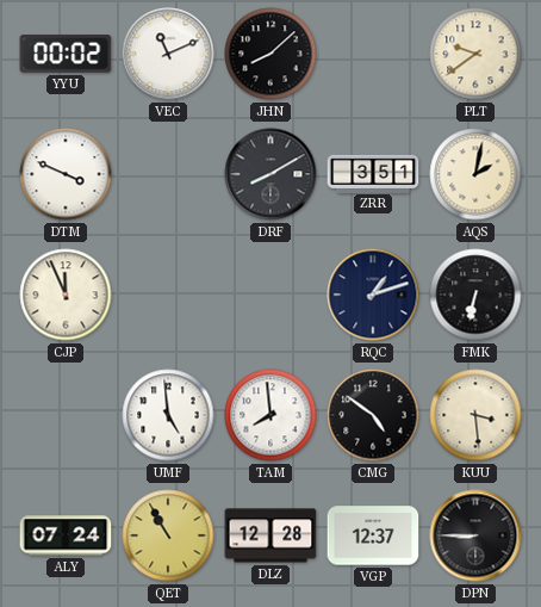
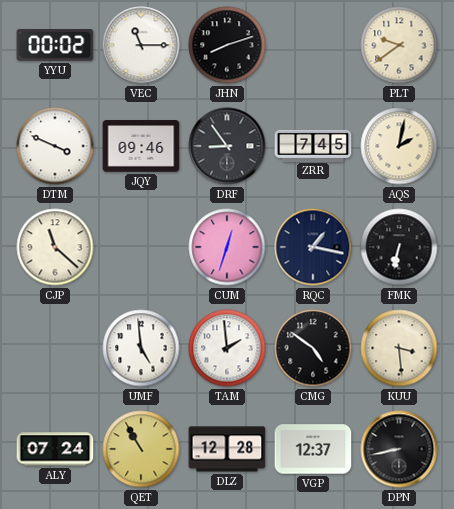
VEC: 11:11 -> 11:15
JHN: 8:08 -> 8:12
JQY: none -> 09:46
DRF: 8:10 -> 8:54
ZRR: 3:51 -> 7:45
CJP: 11:56 -> 11:22
CUM: none -> 12:33
RQC: 1:12 -> 1:17
TAM: 7:59 -> 1:59
DPN: 8:45 -> 8:43
